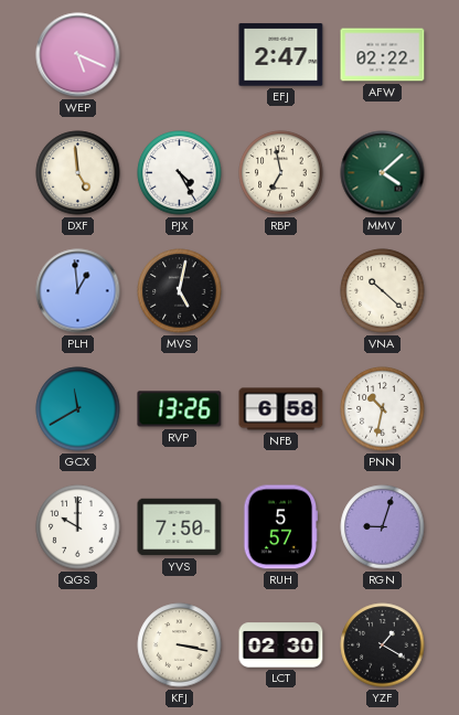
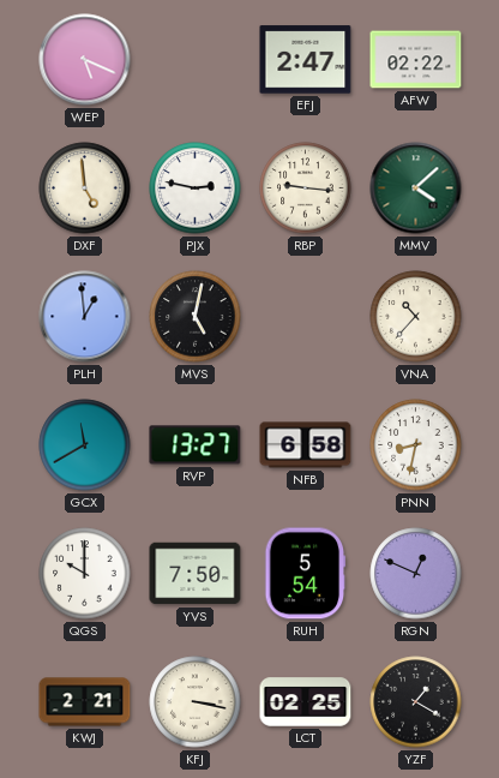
PJX: 4:25 -> 2:47
RBP: 6:58 -> 9:16
VNA: 10:22 -> 10:37
RVP: 13:26 -> 13:27
PNN: 10:32 -> 8:32
RUH: 5:57 -> 5:54
RGN: 9:03 -> 12:49
KWJ: none -> 2:21
LCT: 02:30 -> 02:25
